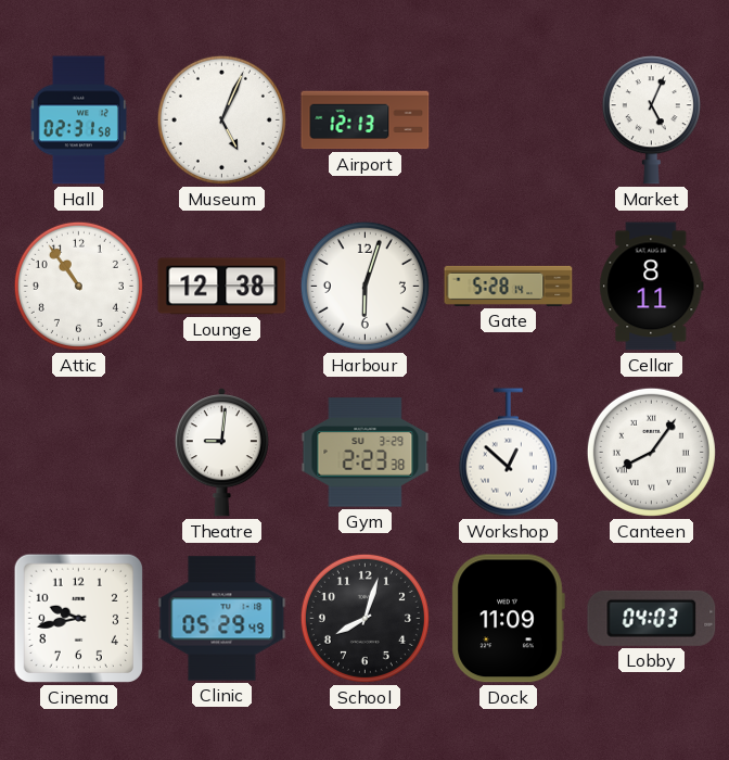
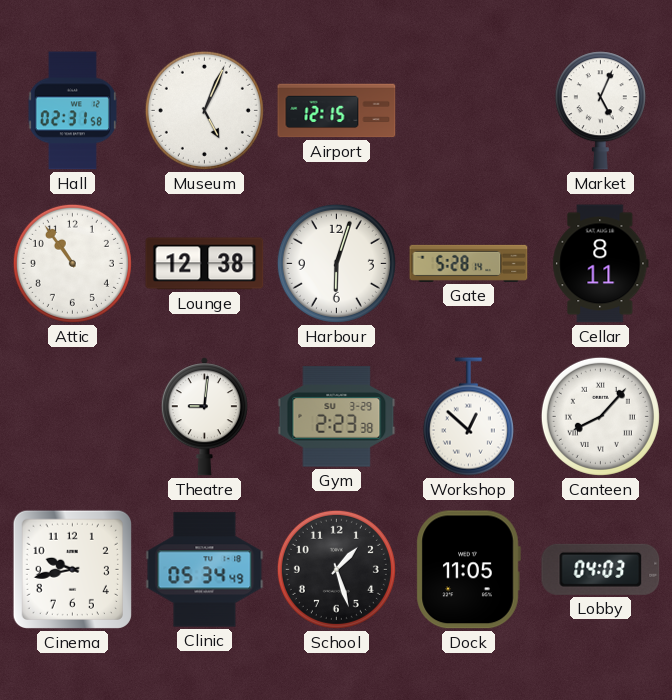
Airport: 12:13 -> 12:15
Canteen: 8:06 -> 8:07
Clinic: 05:29 -> 05:34
School: 8:03 -> 1:27
Dock: 11:09 -> 11:05
